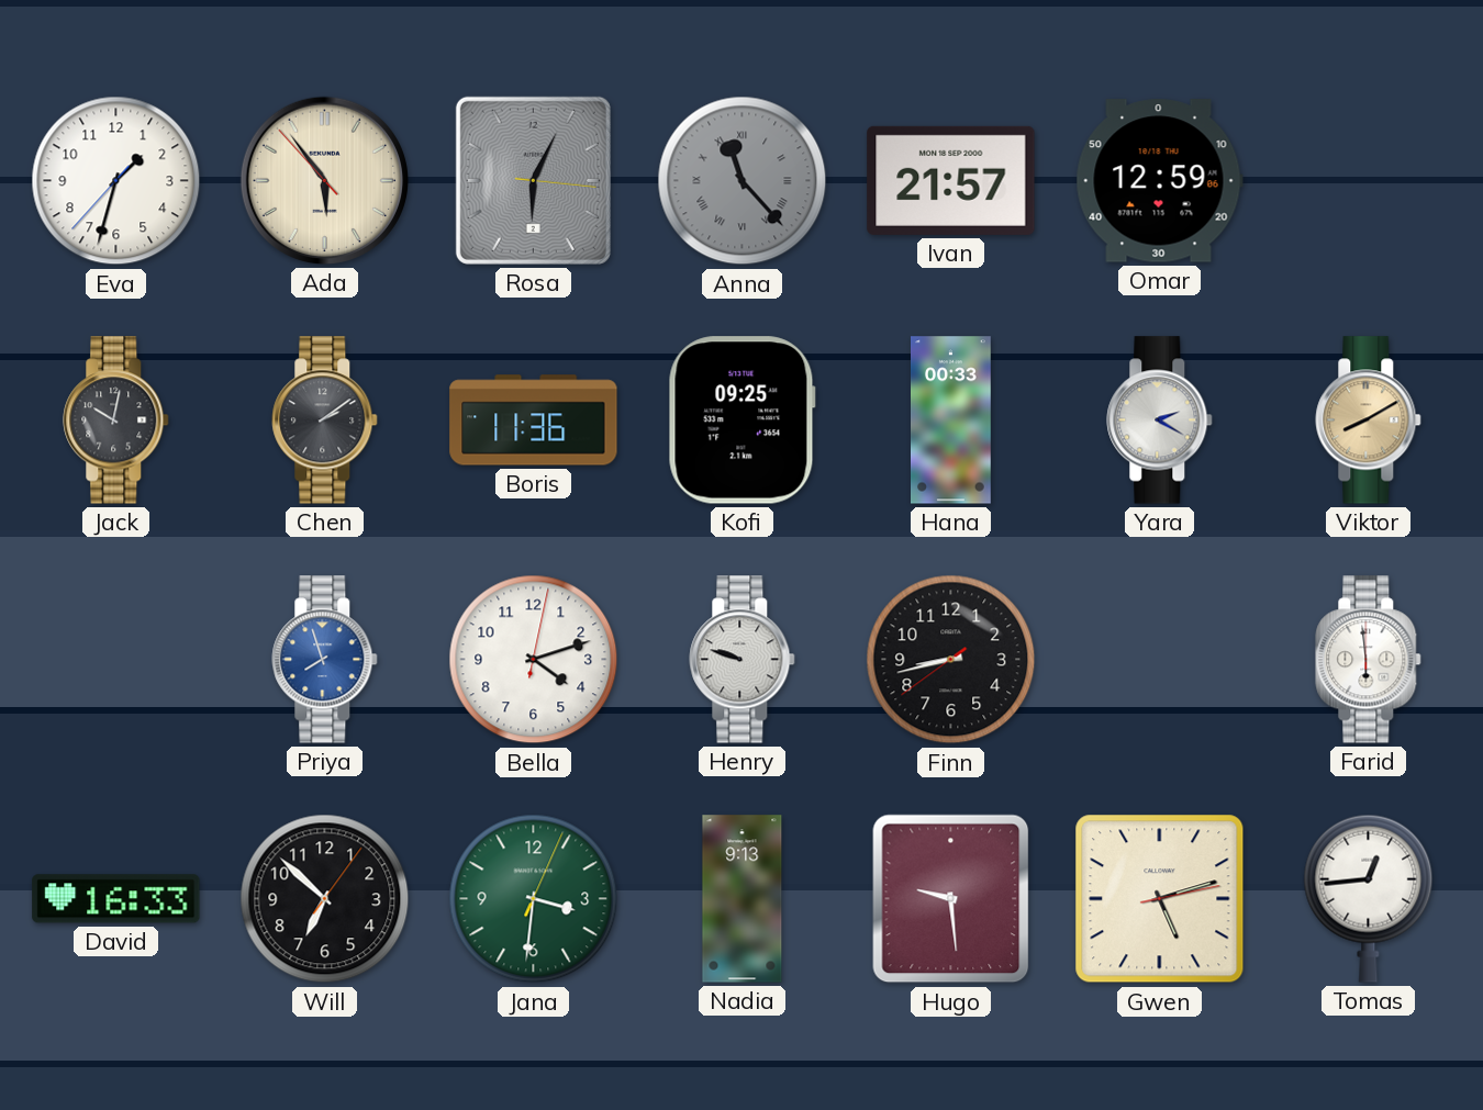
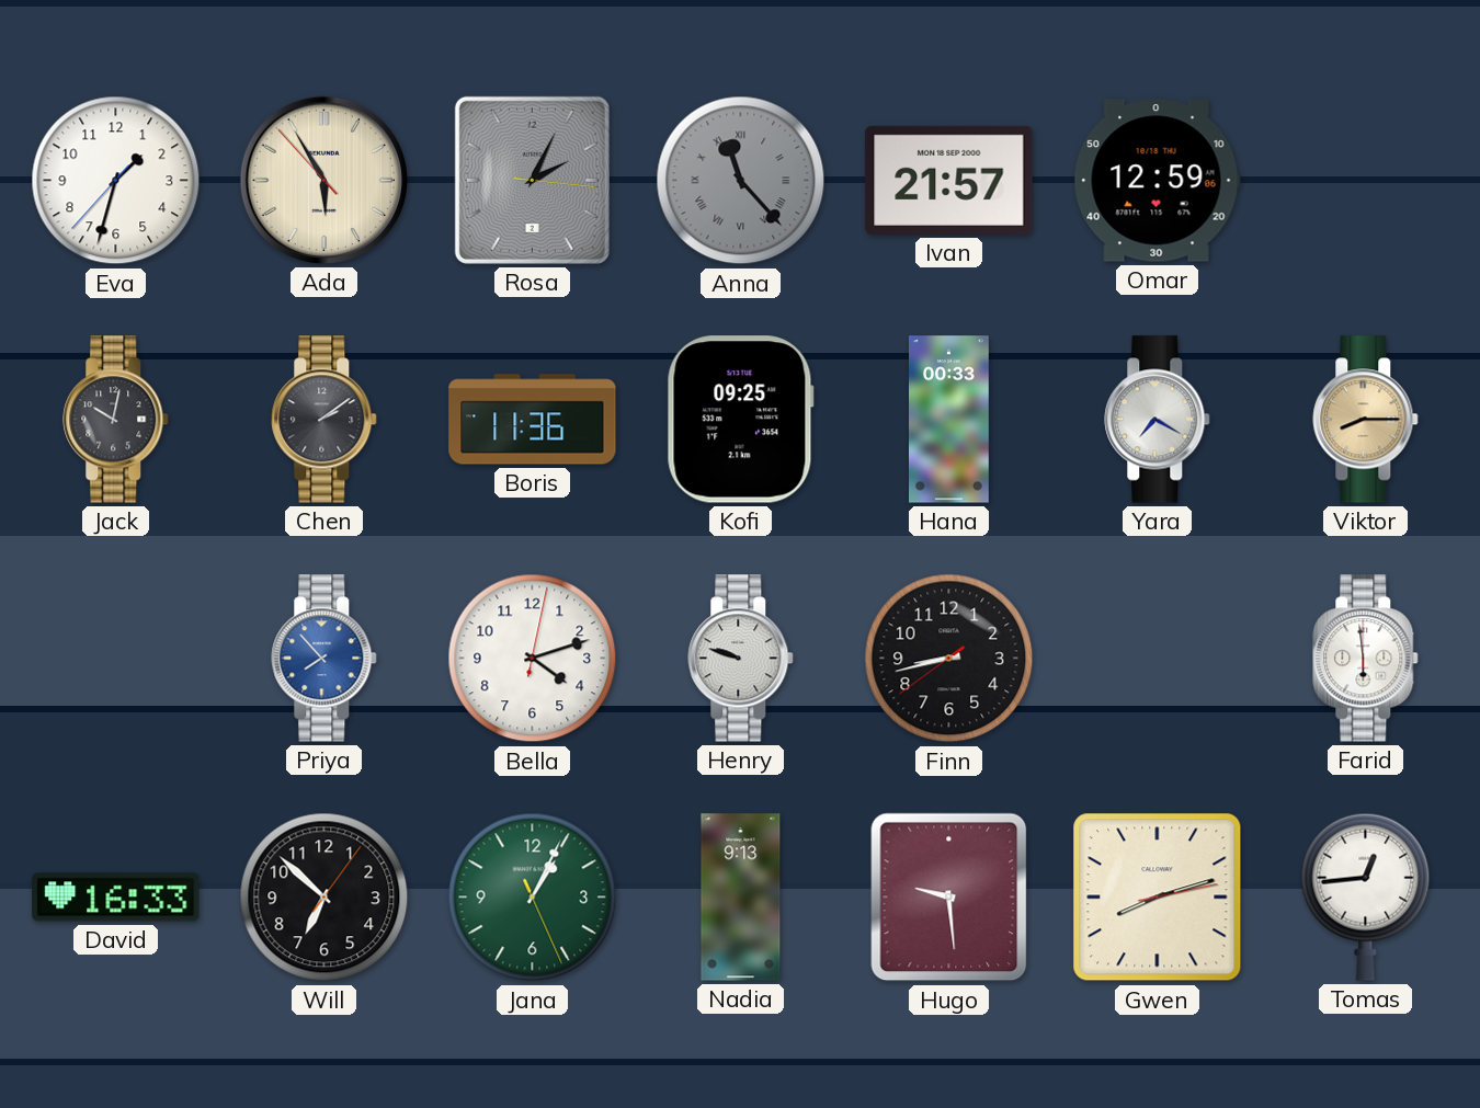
Ada: 5:53 -> 5:54
Rosa: 6:04 -> 2:04
Yara: 2:20 -> 7:20
Viktor: 8:10 -> 8:15
Priya: 7:57 -> 7:53
Jana: 3:31 -> 1:04
Gwen: 5:12 -> 8:12
